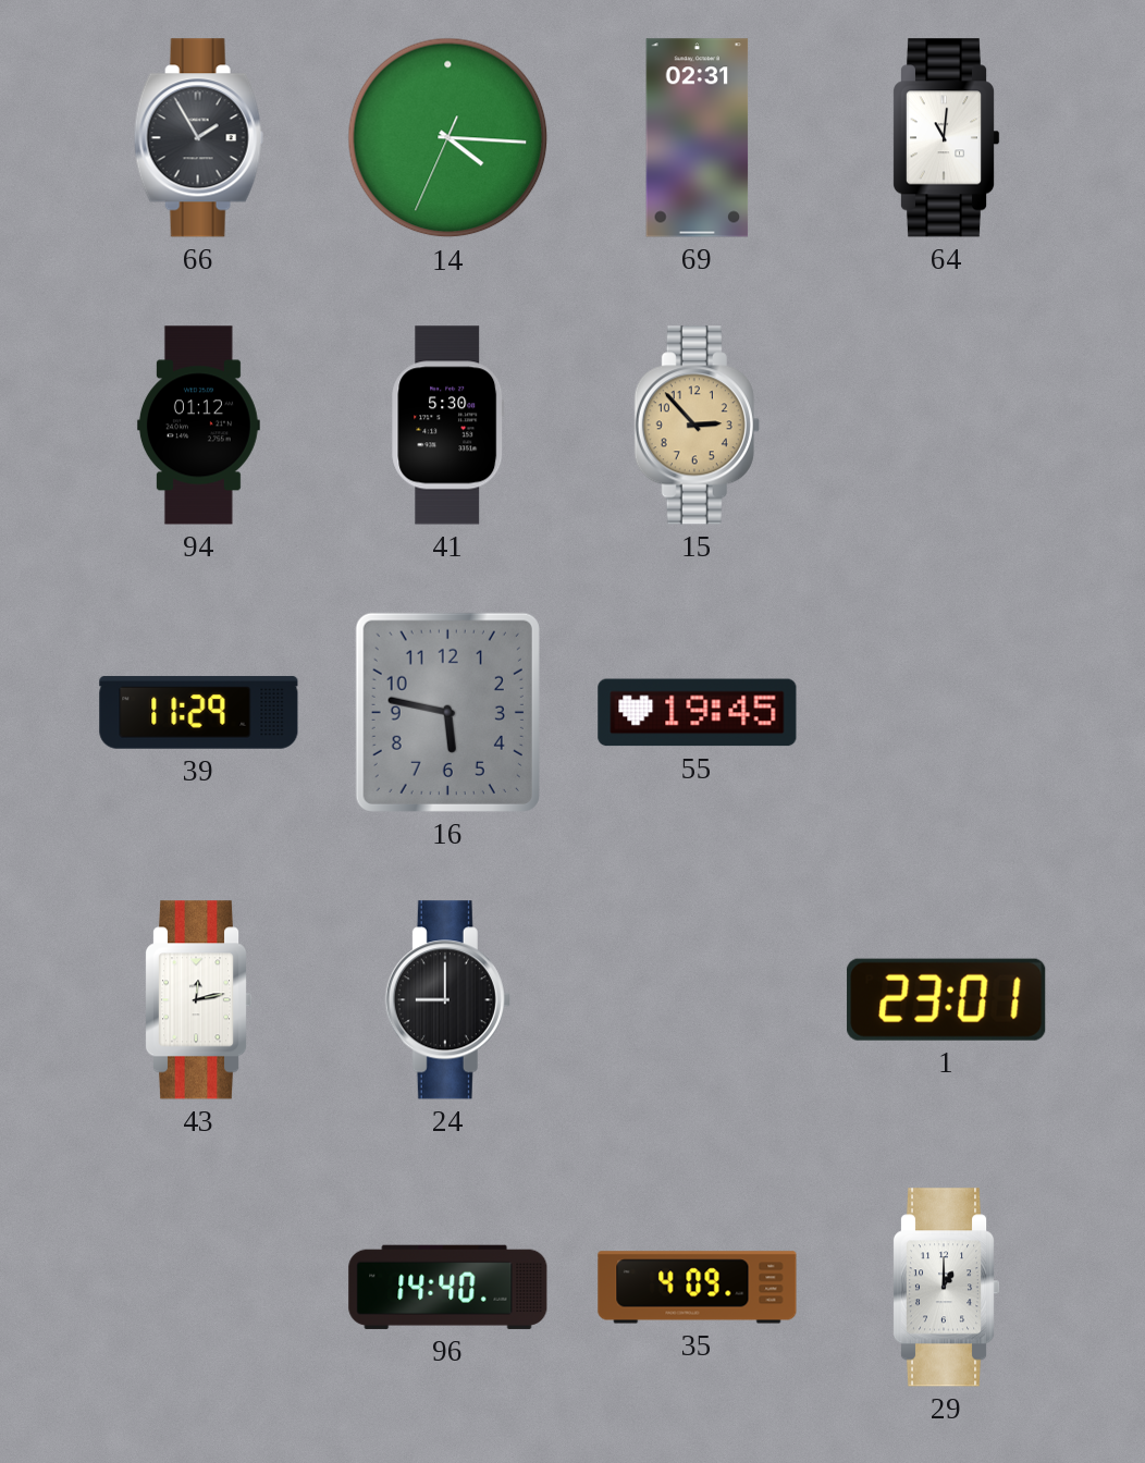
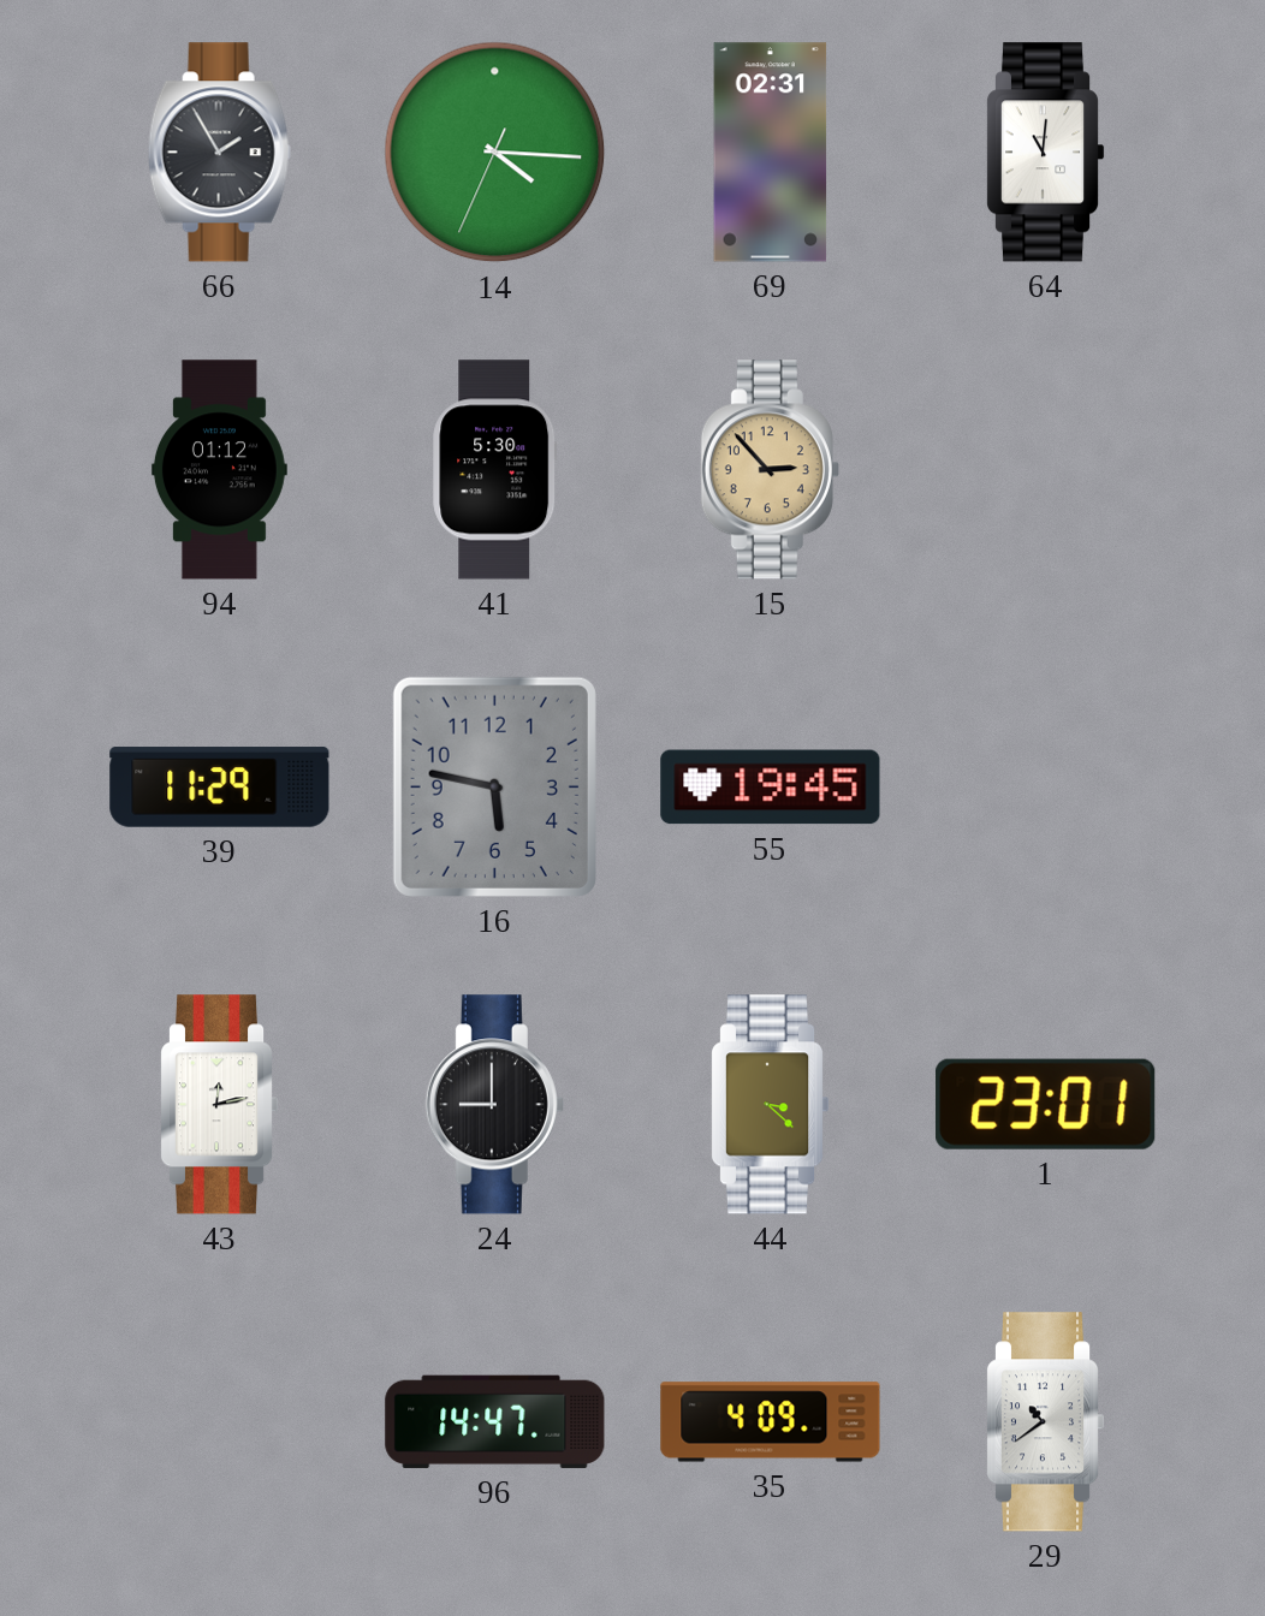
44: none -> 3:22
96: 14:40 -> 14:47
29: 1:00 -> 10:39
